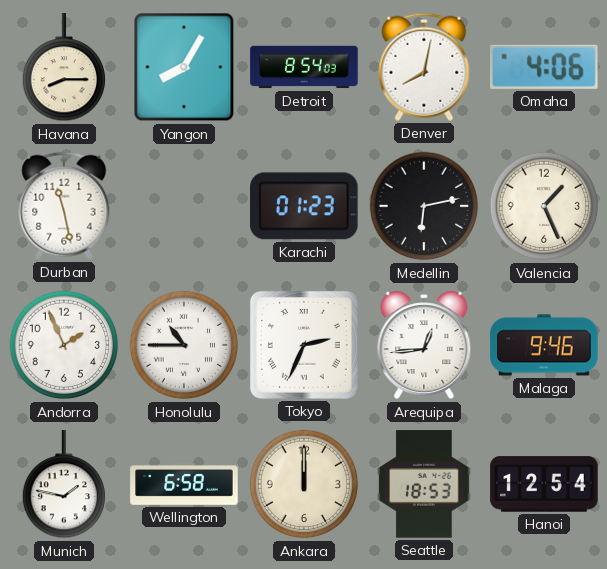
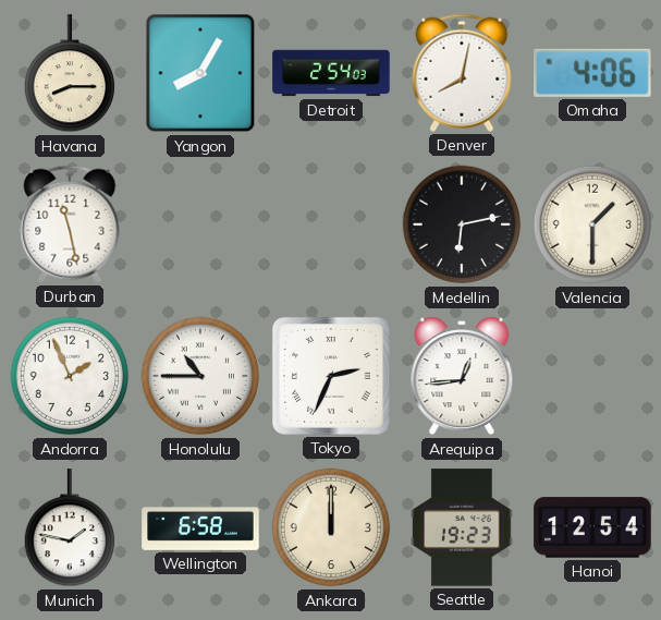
Detroit: 8:54 -> 2:54
Karachi: 01:23 -> none
Valencia: 1:26 -> 1:30
Malaga: 9:46 -> none
Seattle: 18:53 -> 19:23
